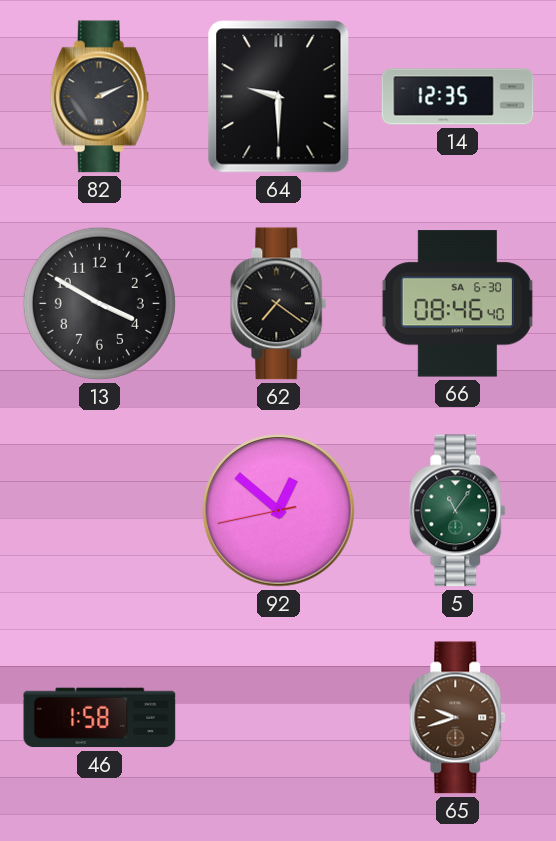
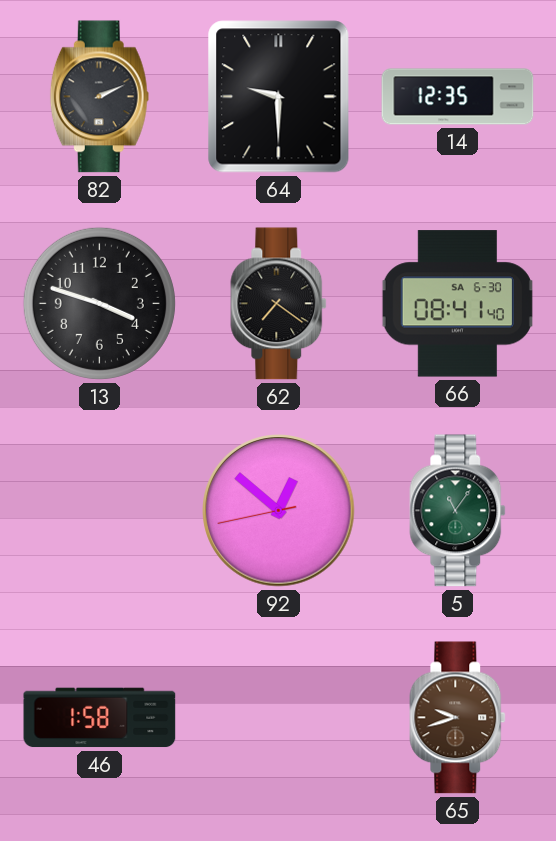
13: 3:50 -> 3:48
66: 08:46 -> 08:41
